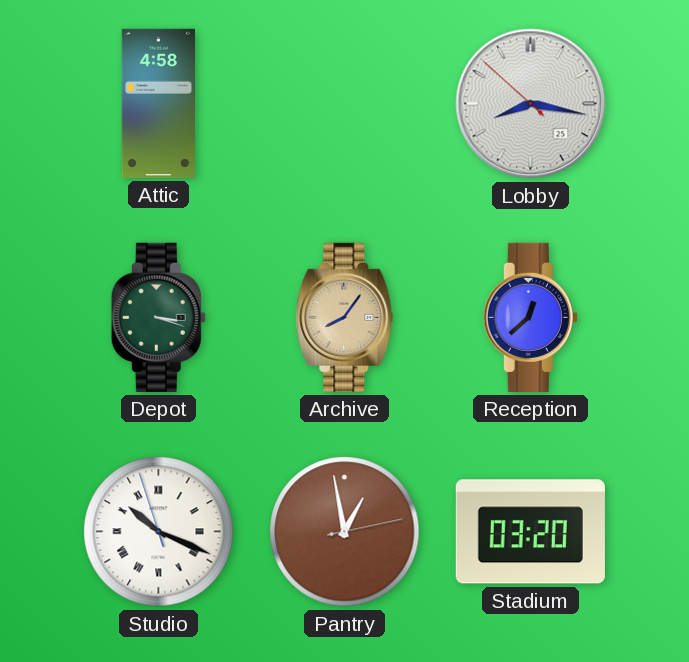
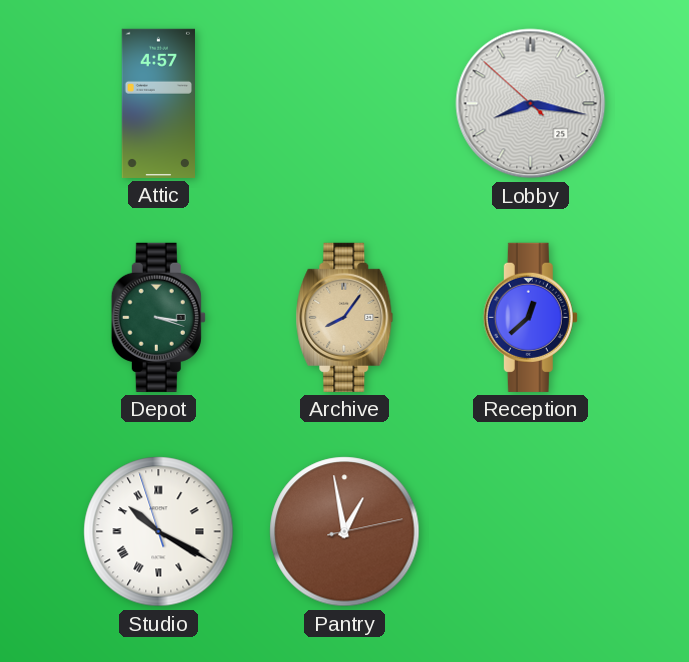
Attic: 4:58 -> 4:57
Studio: 10:18 -> 10:19
Stadium: 03:20 -> none
